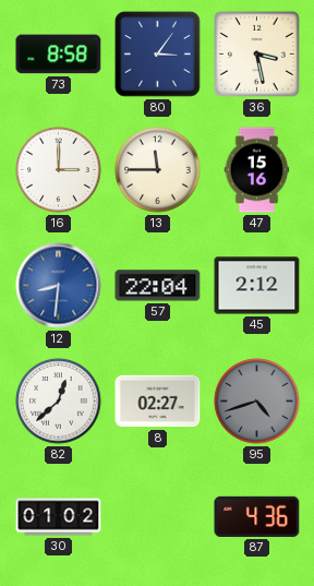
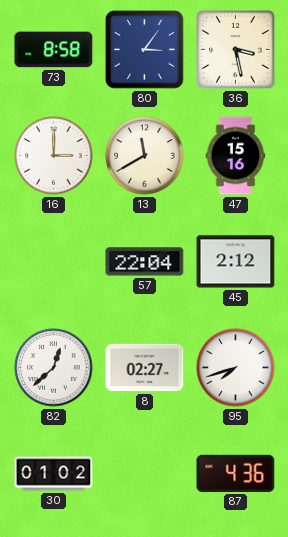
13: 11:45 -> 11:40
12: 8:31 -> none
95: 4:42 -> 7:42
95 dial: grey -> white
